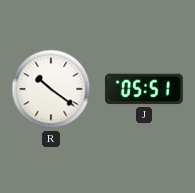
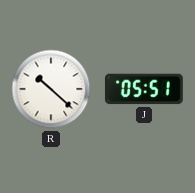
R: 10:21 -> 10:22
